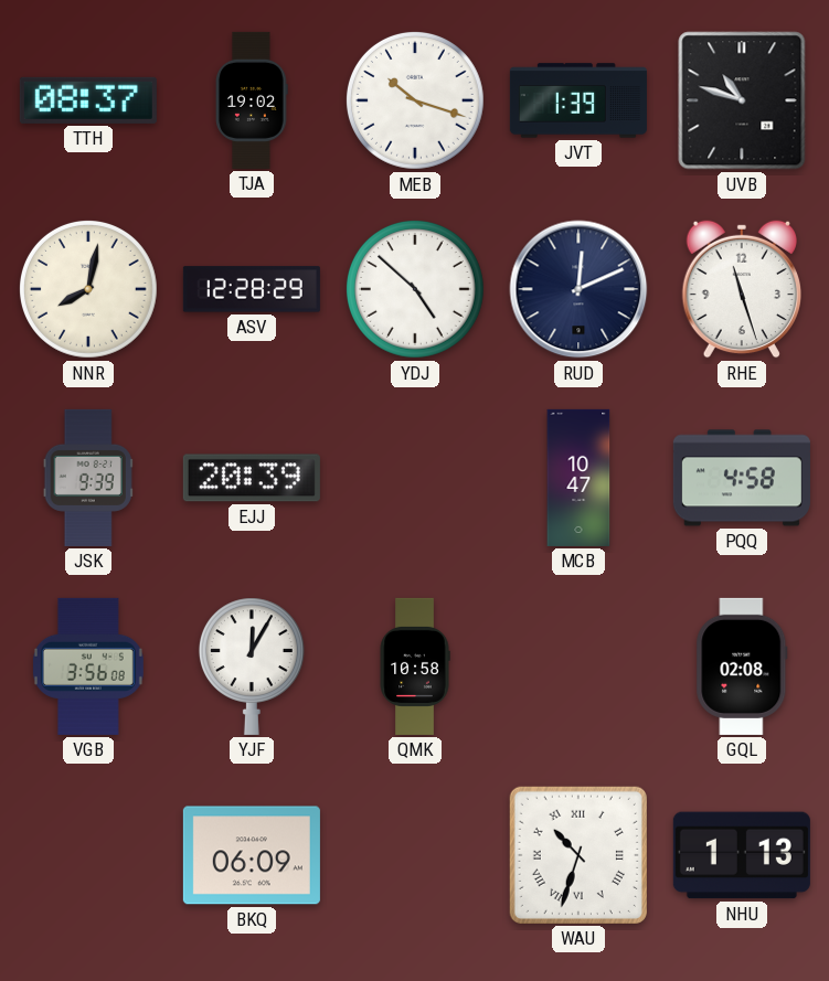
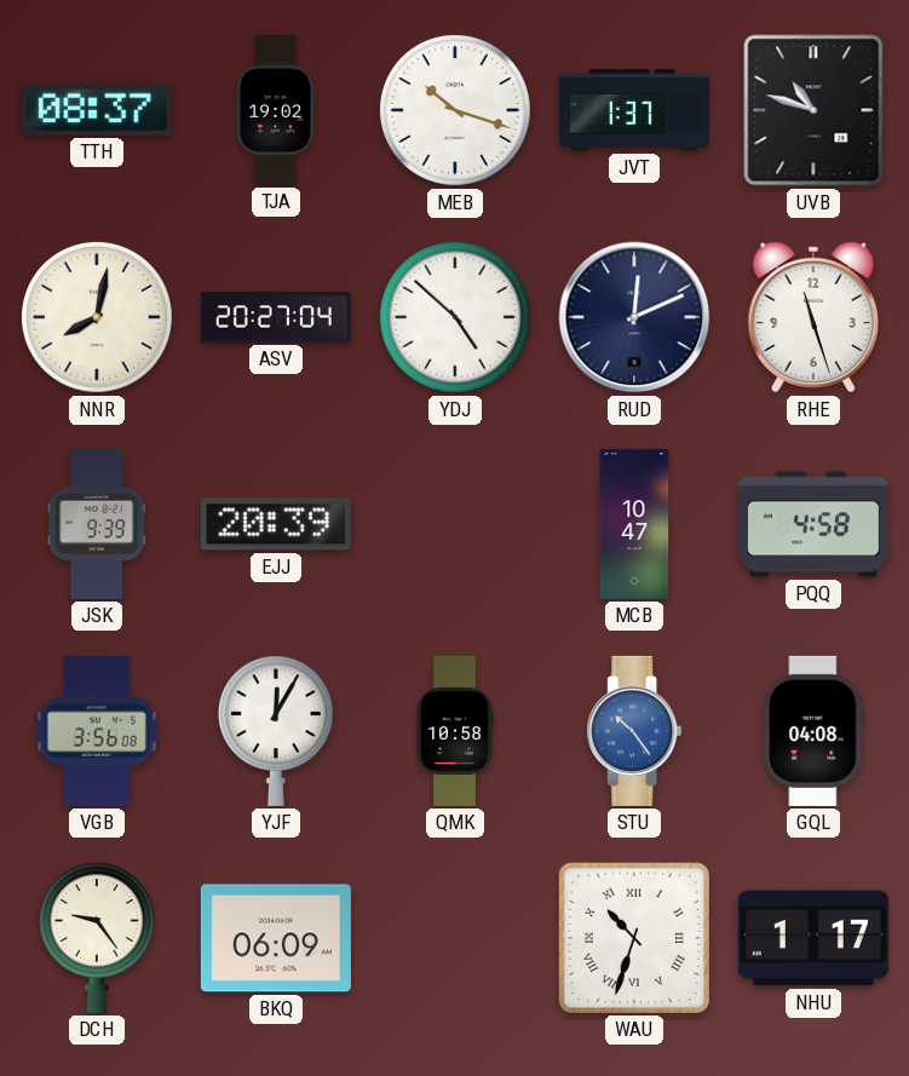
JVT: 1:39 -> 1:37
ASV: 12:28 -> 20:27
STU: none -> 10:24
GQL: 02:08 -> 04:08
DCH: none -> 9:24
NHU: 1:13 -> 1:17
